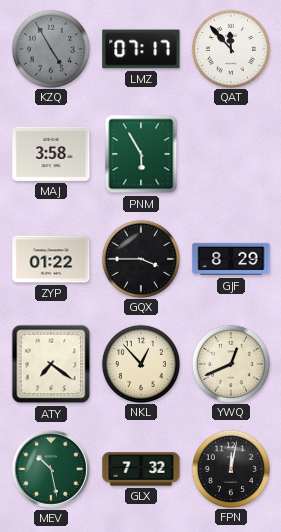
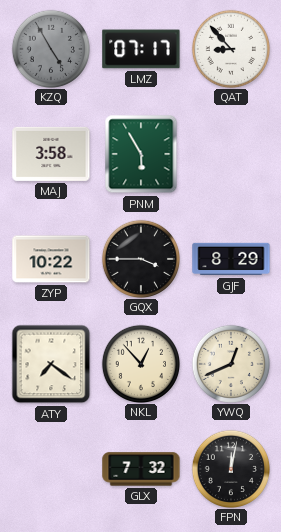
QAT: 11:53 -> 8:53
ZYP: 01:22 -> 10:22
MEV: 10:28 -> none
